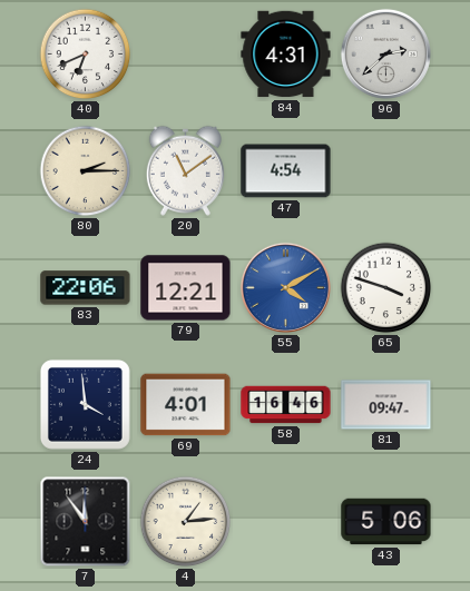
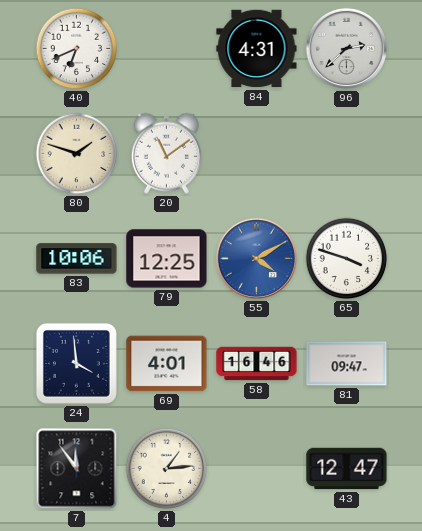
80: 2:15 -> 1:48
47: 4:54 -> none
83: 22:06 -> 10:06
79: 12:21 -> 12:25
43: 5:06 -> 12:47
